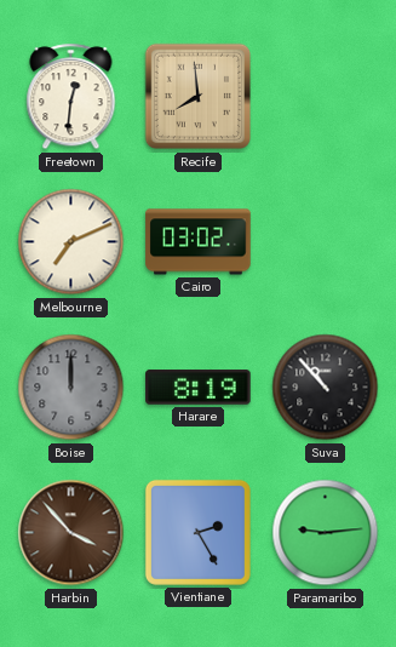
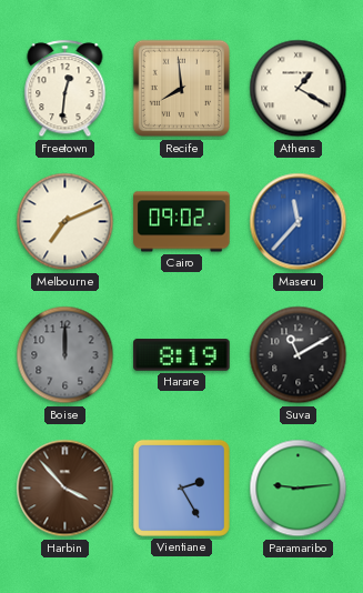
Athens: none -> 1:20
Cairo: 03:02 -> 09:02
Maseru: none -> 11:37
Suva: 10:53 -> 11:10
